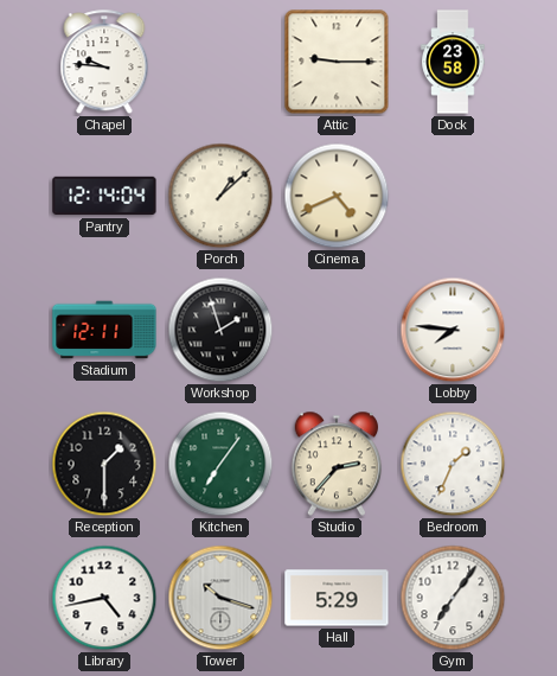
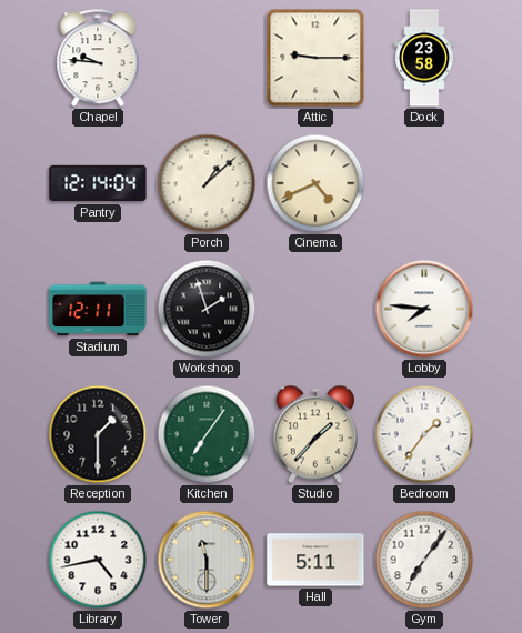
Studio: 2:37 -> 1:37
Bedroom: 1:34 -> 1:36
Tower: 10:18 -> 11:30
Hall: 5:29 -> 5:11
